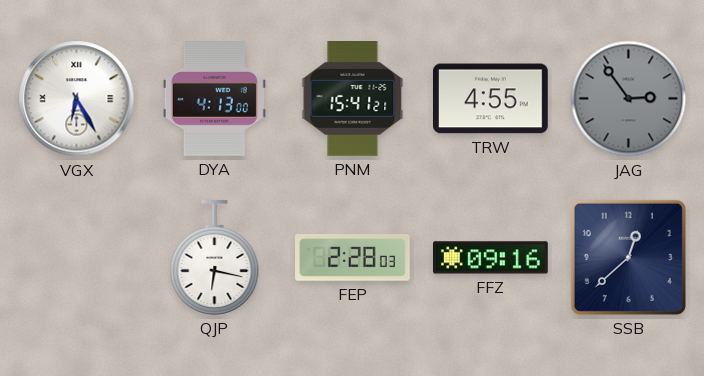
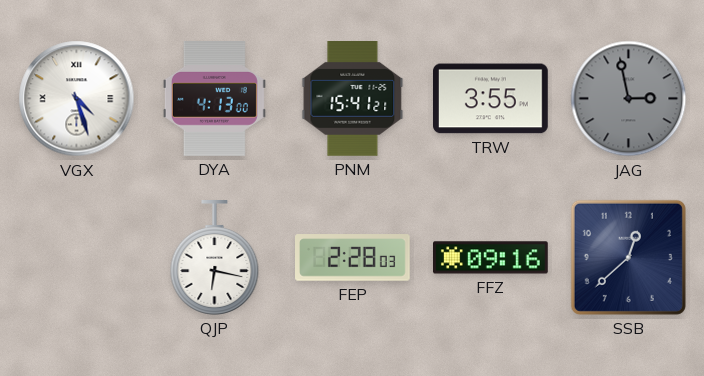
VGX: 6:25 -> 4:27
TRW: 4:55 -> 3:55
JAG: 2:54 -> 2:58
